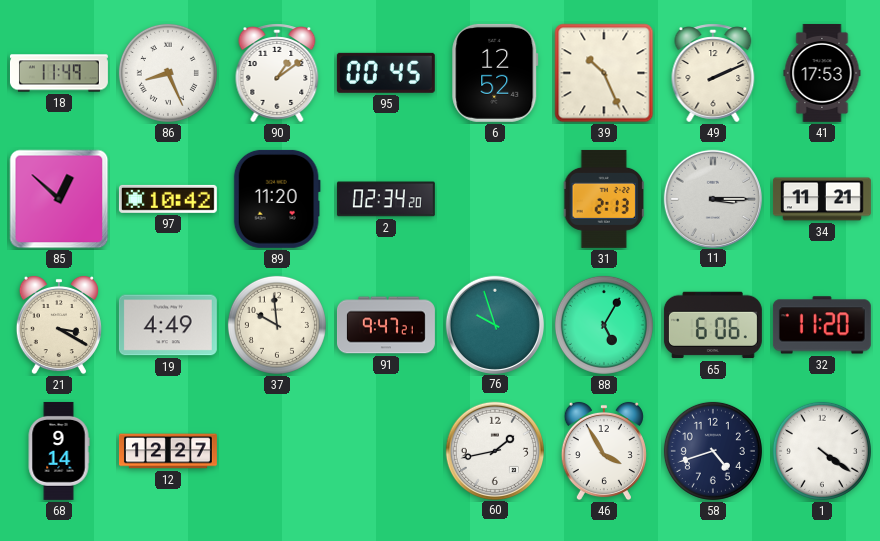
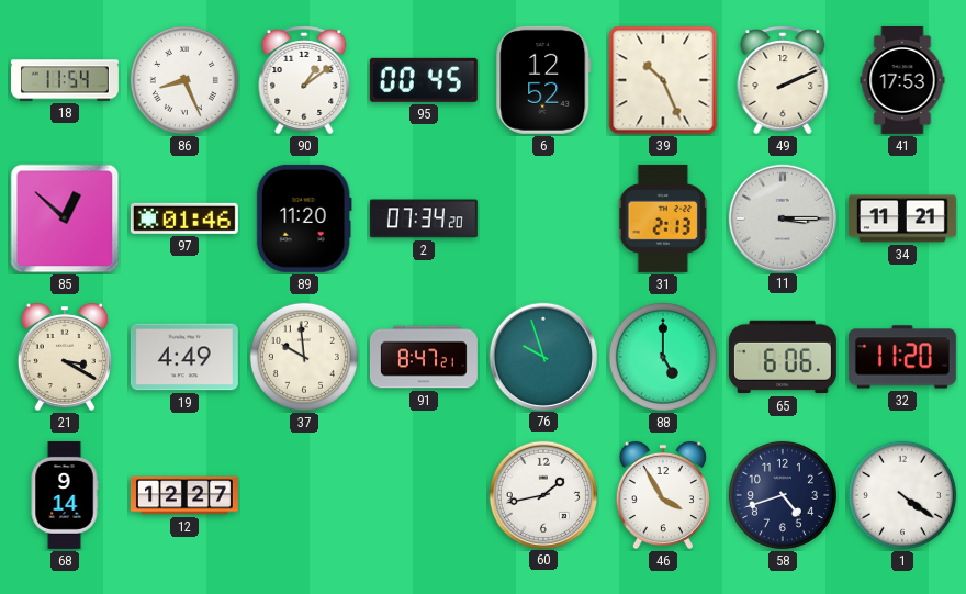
18: 11:49 -> 11:54
97: 10:42 -> 01:46
2: 02:34 -> 07:34
91: 9:47 -> 8:47
88: 5:05 -> 5:00
